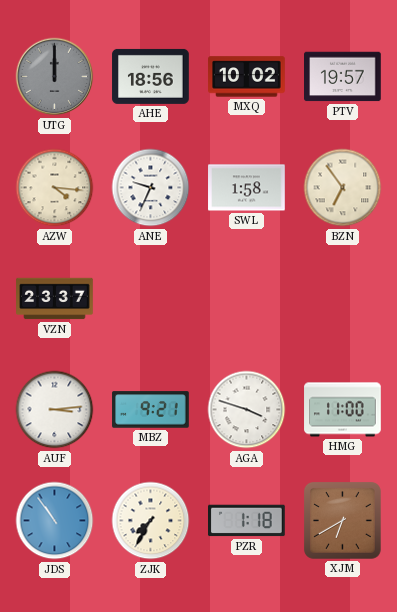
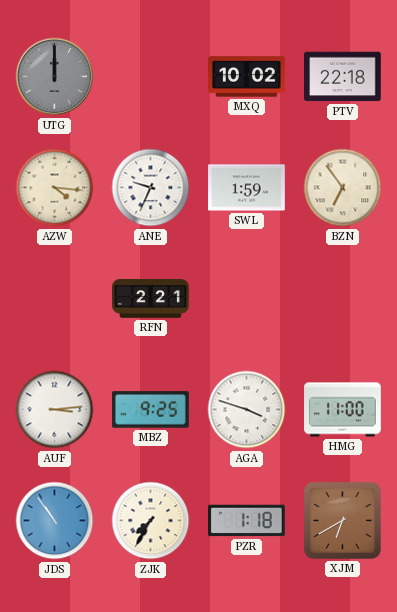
AHE: 18:56 -> none
PTV: 19:57 -> 22:18
SWL: 1:58 -> 1:59
VZN: 23:37 -> none
RFN: none -> 2:21
MBZ: 9:21 -> 9:25
